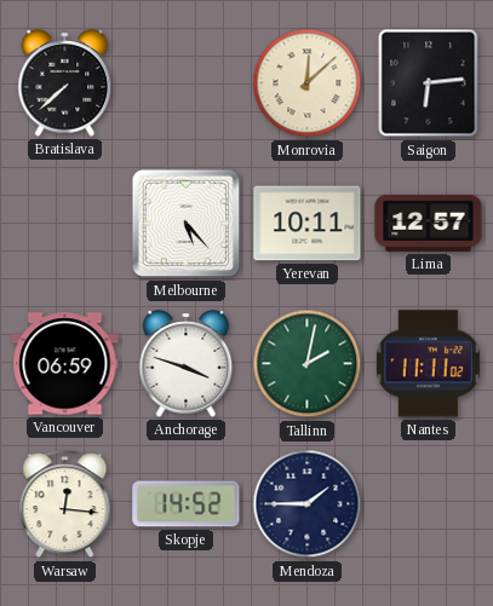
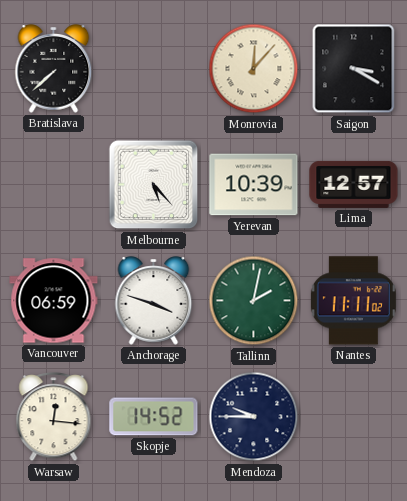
Monrovia: 12:08 -> 12:07
Saigon: 6:14 -> 3:20
Yerevan: 10:11 -> 10:39
Mendoza: 1:45 -> 9:45
